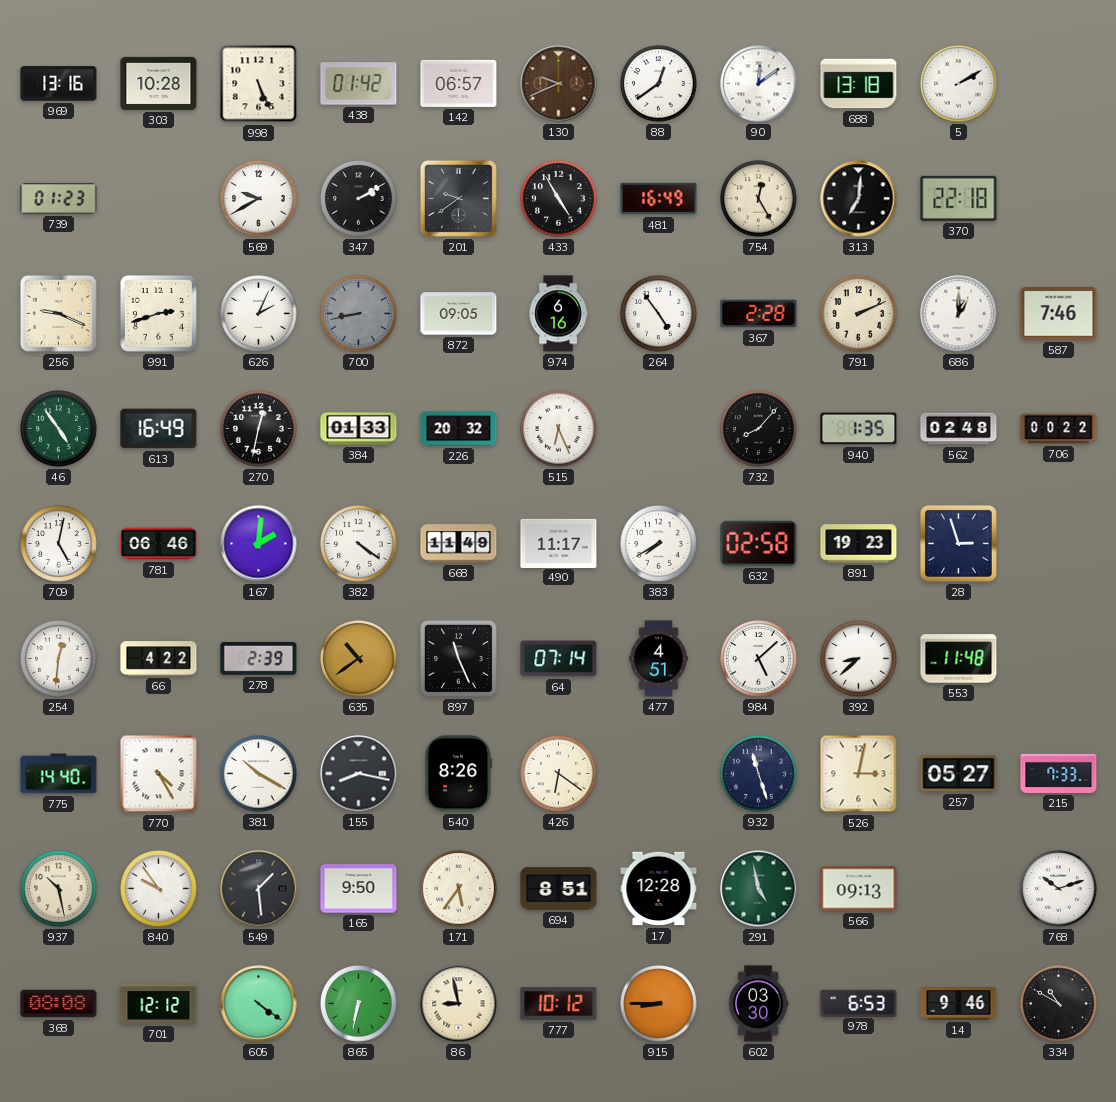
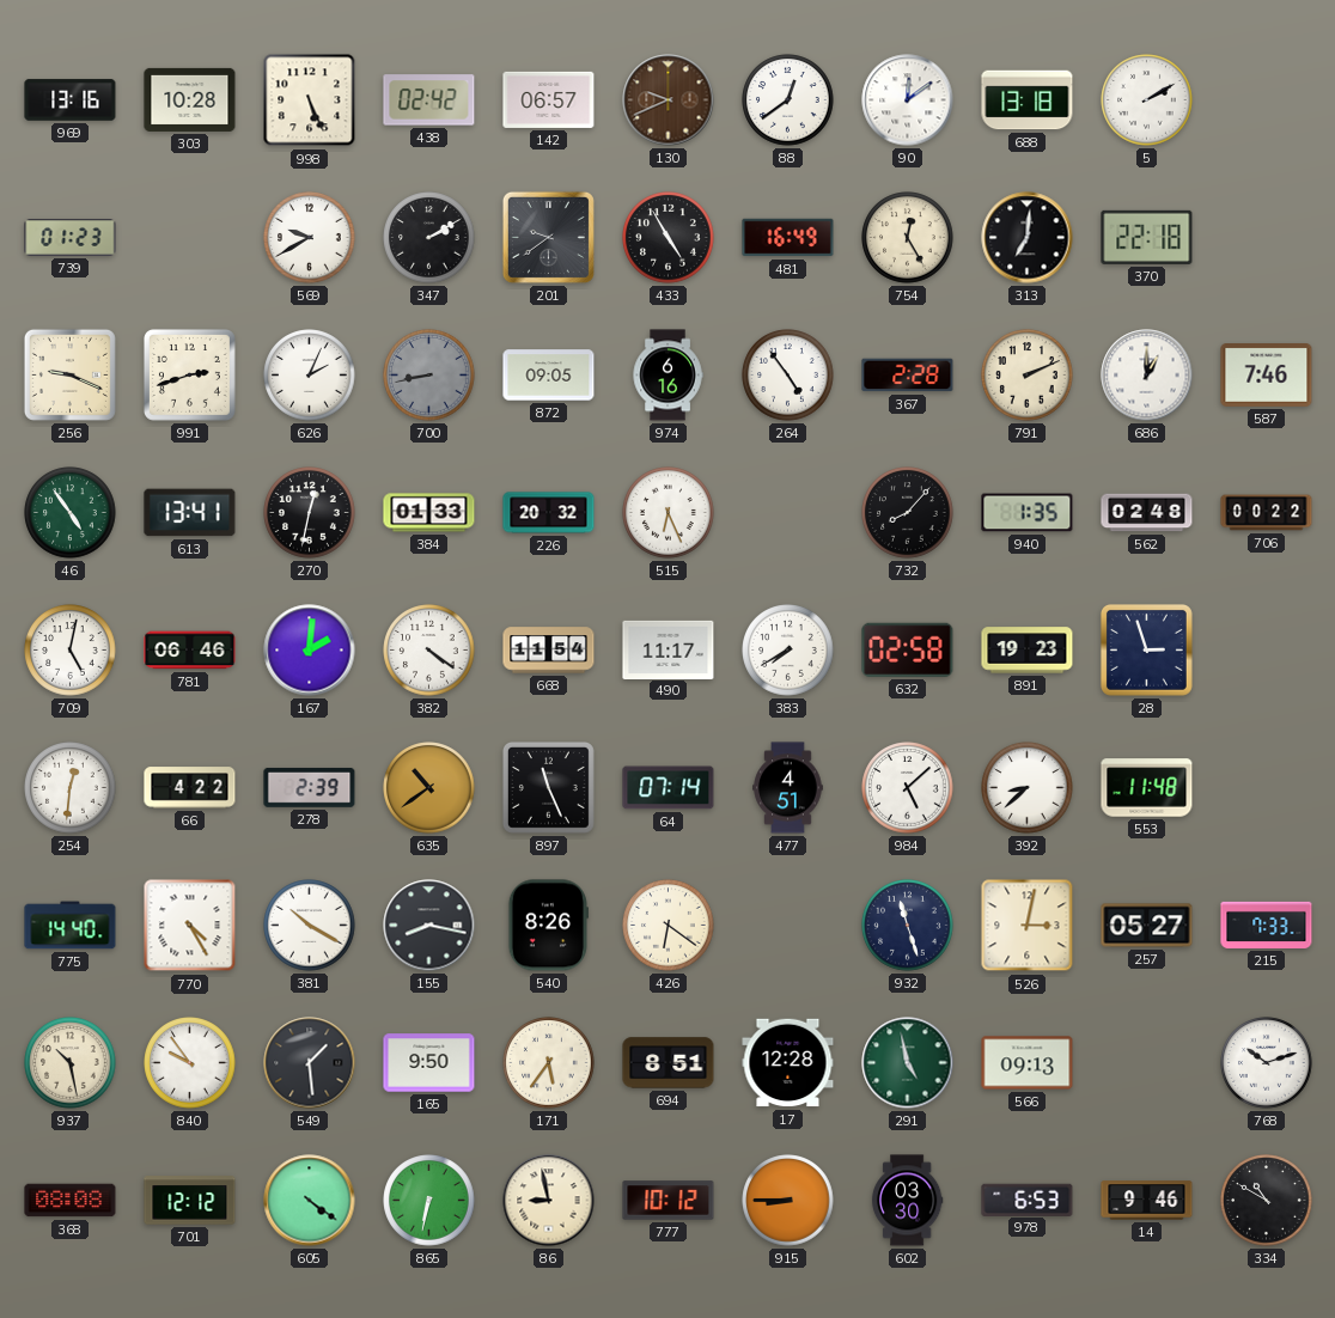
438: 01:42 -> 02:42
613: 16:49 -> 13:41
668: 11:49 -> 11:54
